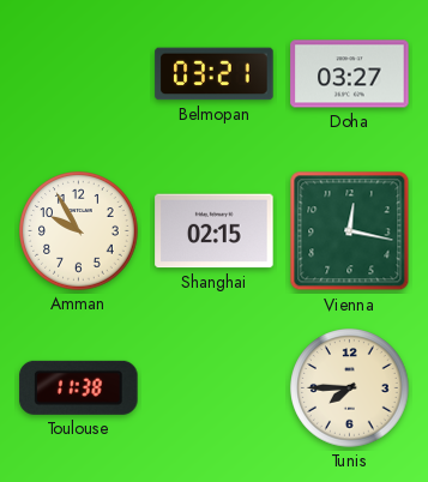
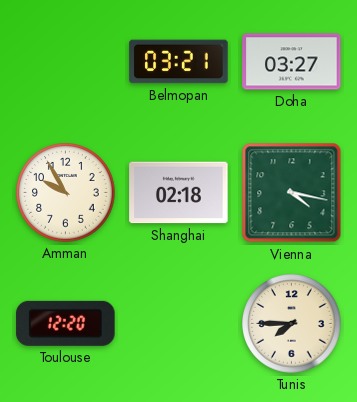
Shanghai: 02:15 -> 02:18
Vienna: 12:17 -> 4:17
Toulouse: 11:38 -> 12:20
